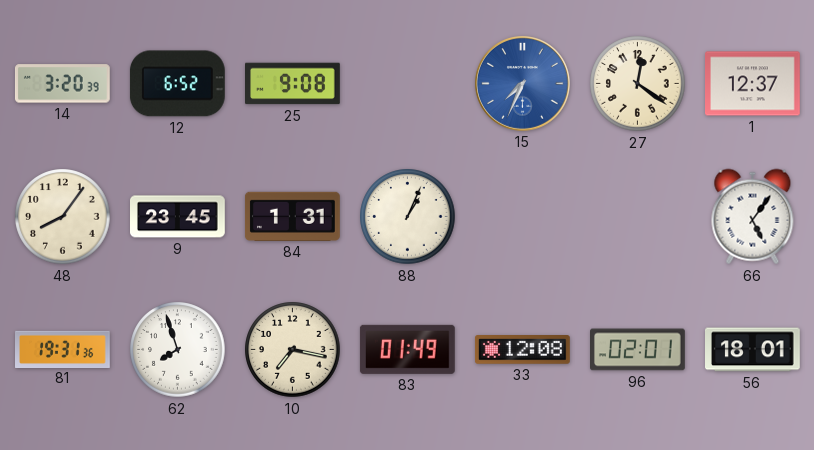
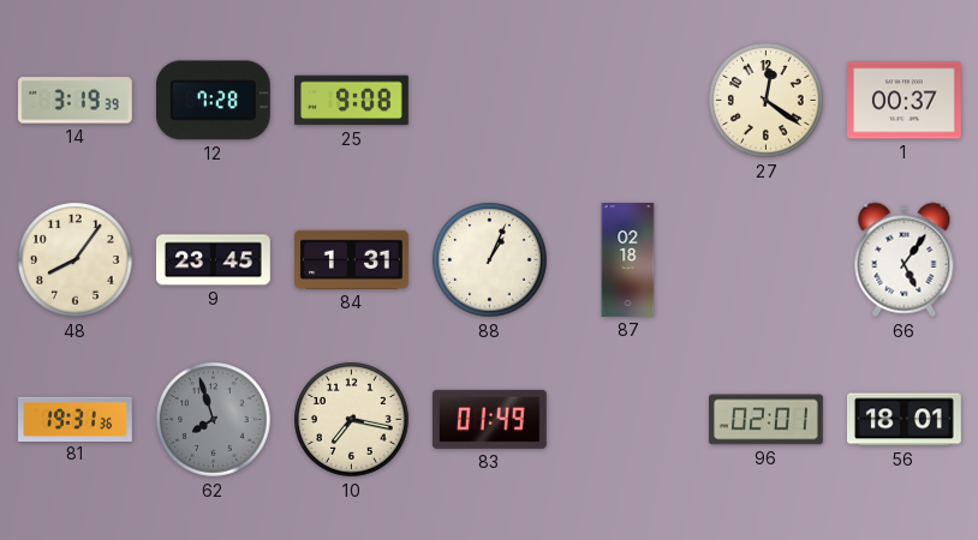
14: 3:20 -> 3:19
12: 6:52 -> 7:28
15: 7:34 -> none
1: 12:37 -> 00:37
87: none -> 02:18
62 dial: white -> grey
33: 12:08 -> none
